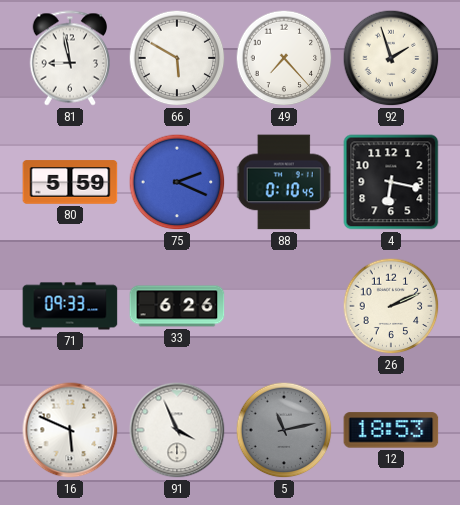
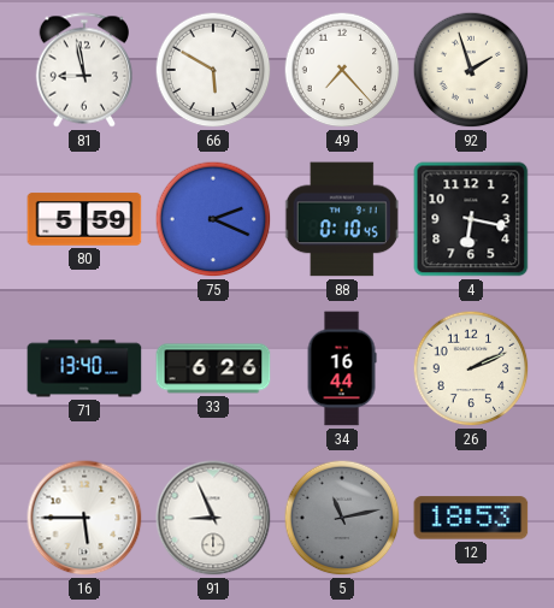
71: 09:33 -> 13:40
34: none -> 16:44
16: 5:49 -> 5:45
91: 3:56 -> 8:56
